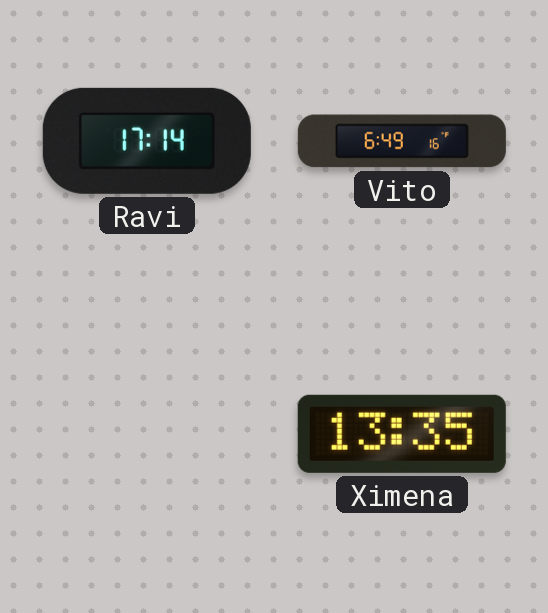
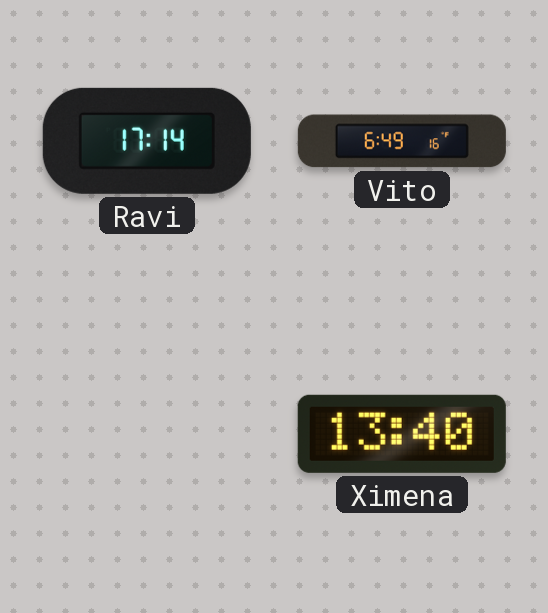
Ximena: 13:35 -> 13:40
